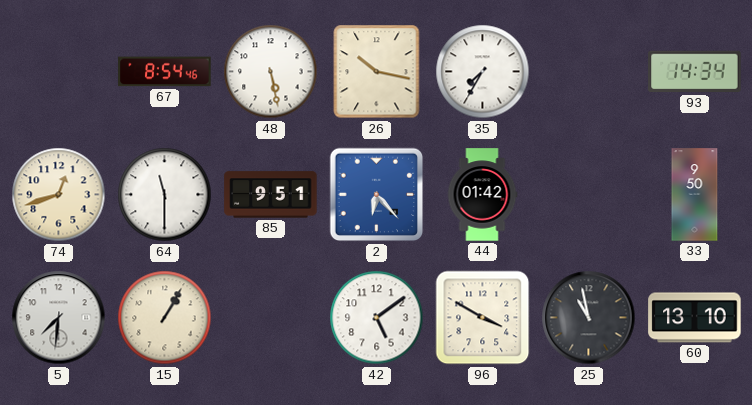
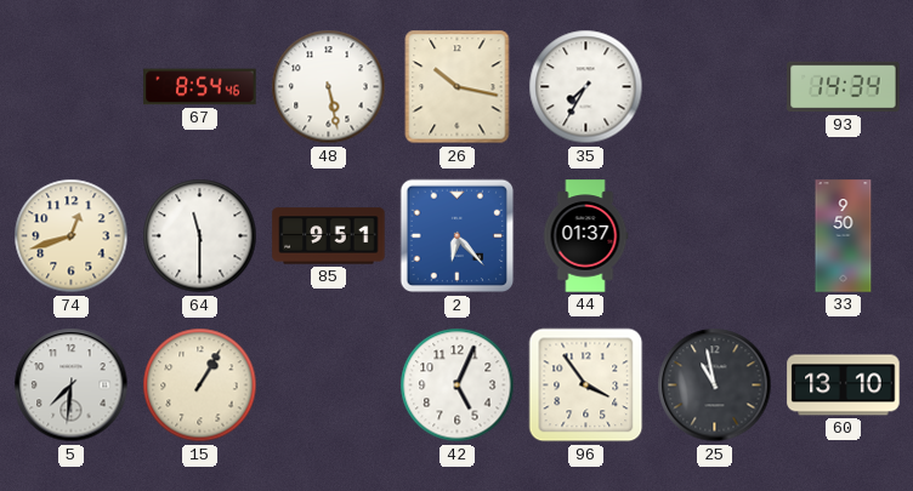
44: 01:42 -> 01:37
42: 5:09 -> 5:04
96: 3:50 -> 3:54
